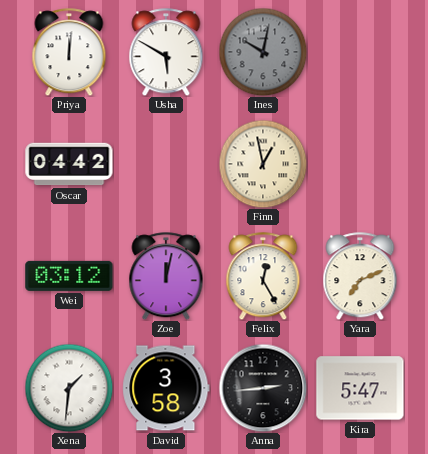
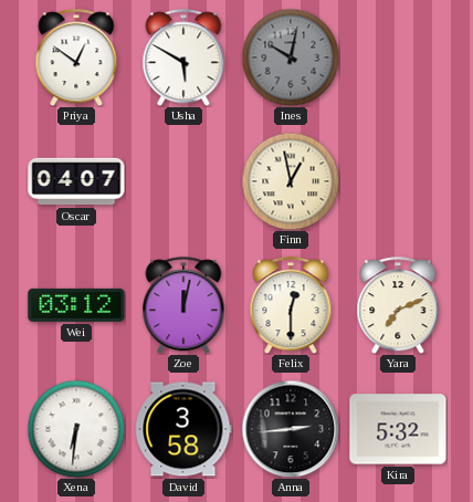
Priya: 12:01 -> 12:51
Oscar: 04:42 -> 04:07
Felix: 12:25 -> 12:30
Xena: 1:31 -> 6:31
Kira: 5:47 -> 5:32
